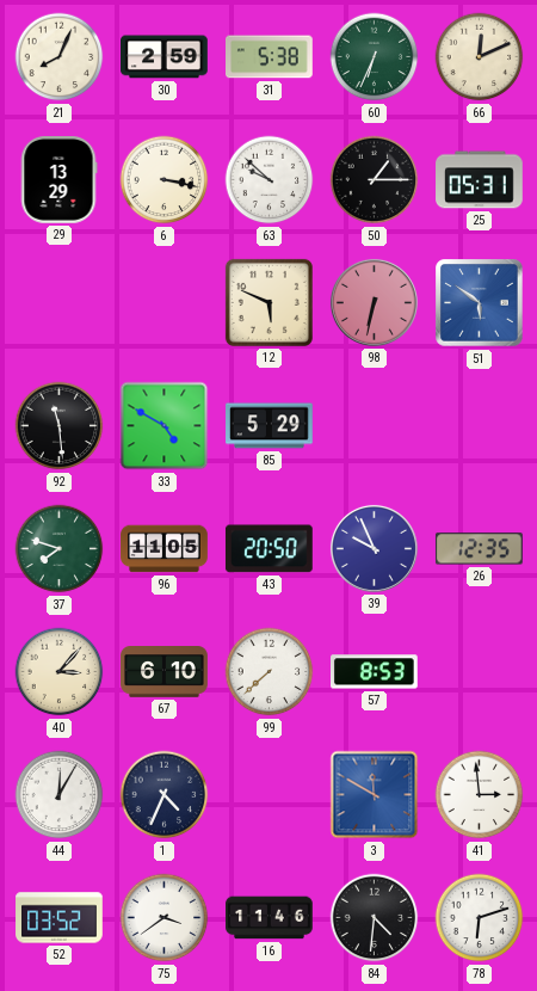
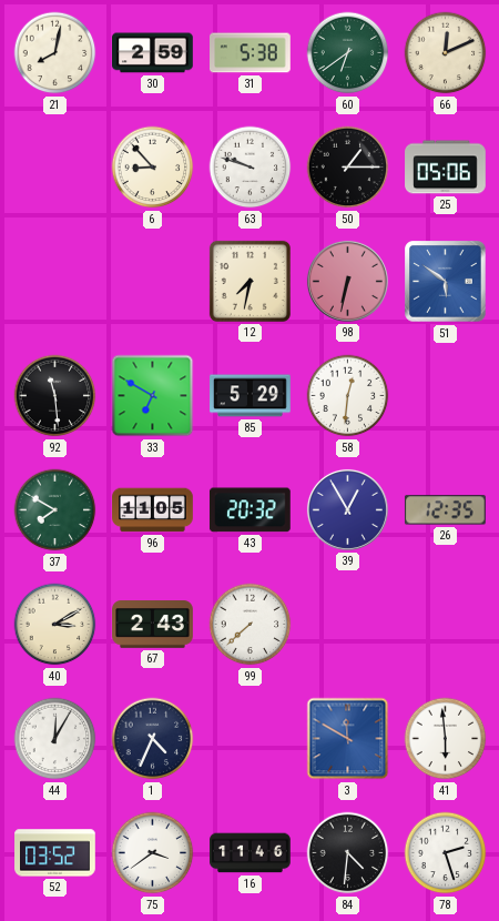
21: 8:04 -> 8:02
60: 6:34 -> 6:39
29: 13:29 -> none
6: 3:17 -> 8:53
63: 9:52 -> 9:48
25: 05:31 -> 05:06
12: 5:49 -> 7:32
33: 4:50 -> 6:50
58: none -> 12:31
37: 7:48 -> 7:50
43: 20:50 -> 20:32
39: 9:56 -> 12:55
40: 3:07 -> 3:10
67: 6:10 -> 2:43
57: 8:53 -> none
41: 2:59 -> 5:59
78: 6:12 -> 2:27
